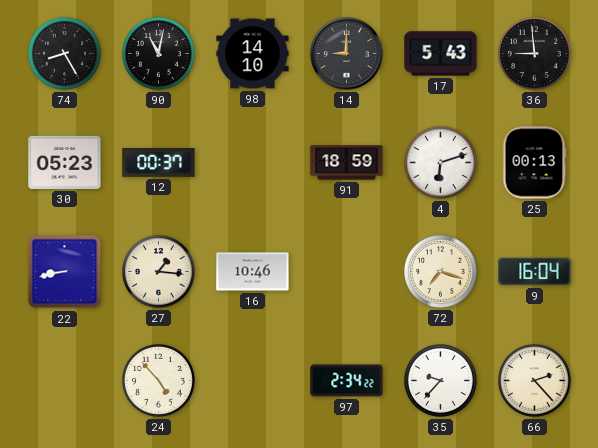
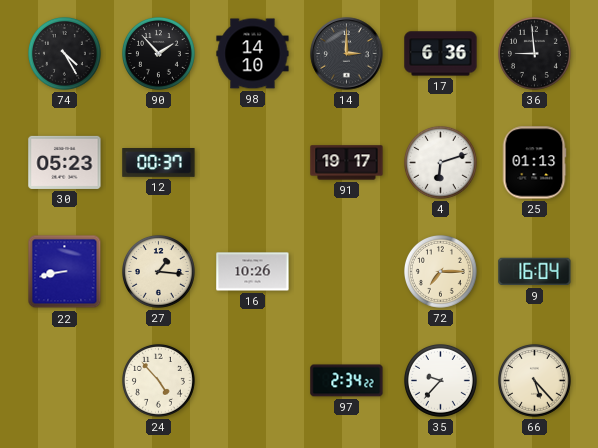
74: 8:25 -> 4:25
90: 11:02 -> 1:53
14: 9:00 -> 3:00
17: 5:43 -> 6:36
91: 18:59 -> 19:17
25: 00:13 -> 01:13
16: 10:46 -> 10:26
72: 7:18 -> 7:15
66: 2:23 -> 5:23
